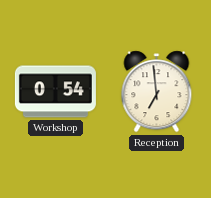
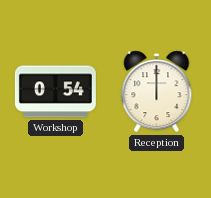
Reception: 6:59 -> 12:00
